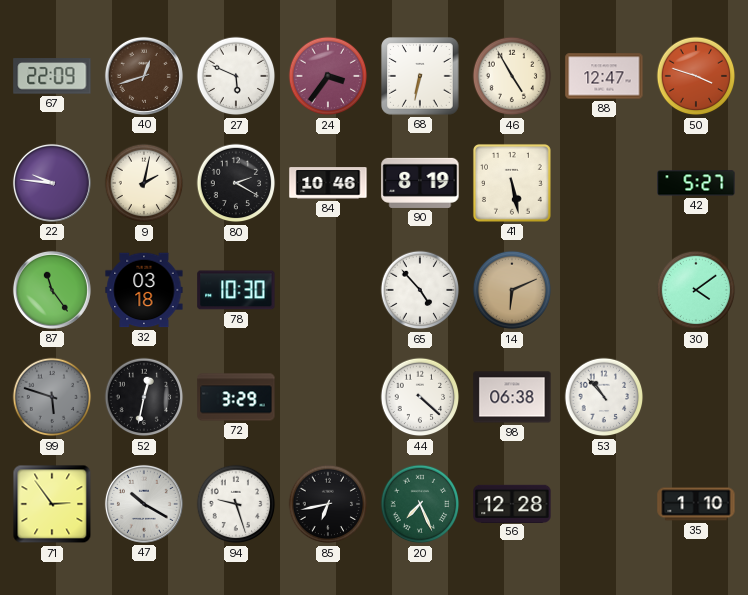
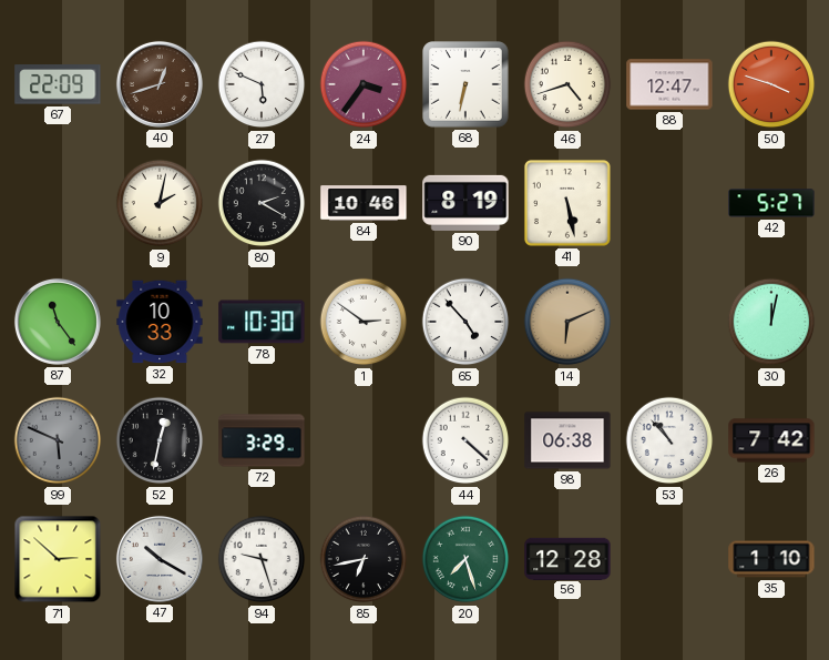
46: 4:55 -> 4:42
22: 9:46 -> none
32: 03:18 -> 10:33
1: none -> 2:51
30: 4:09 -> 12:02
99: 5:48 -> 5:49
26: none -> 7:42
71: 2:54 -> 2:52
20: 7:26 -> 7:27
